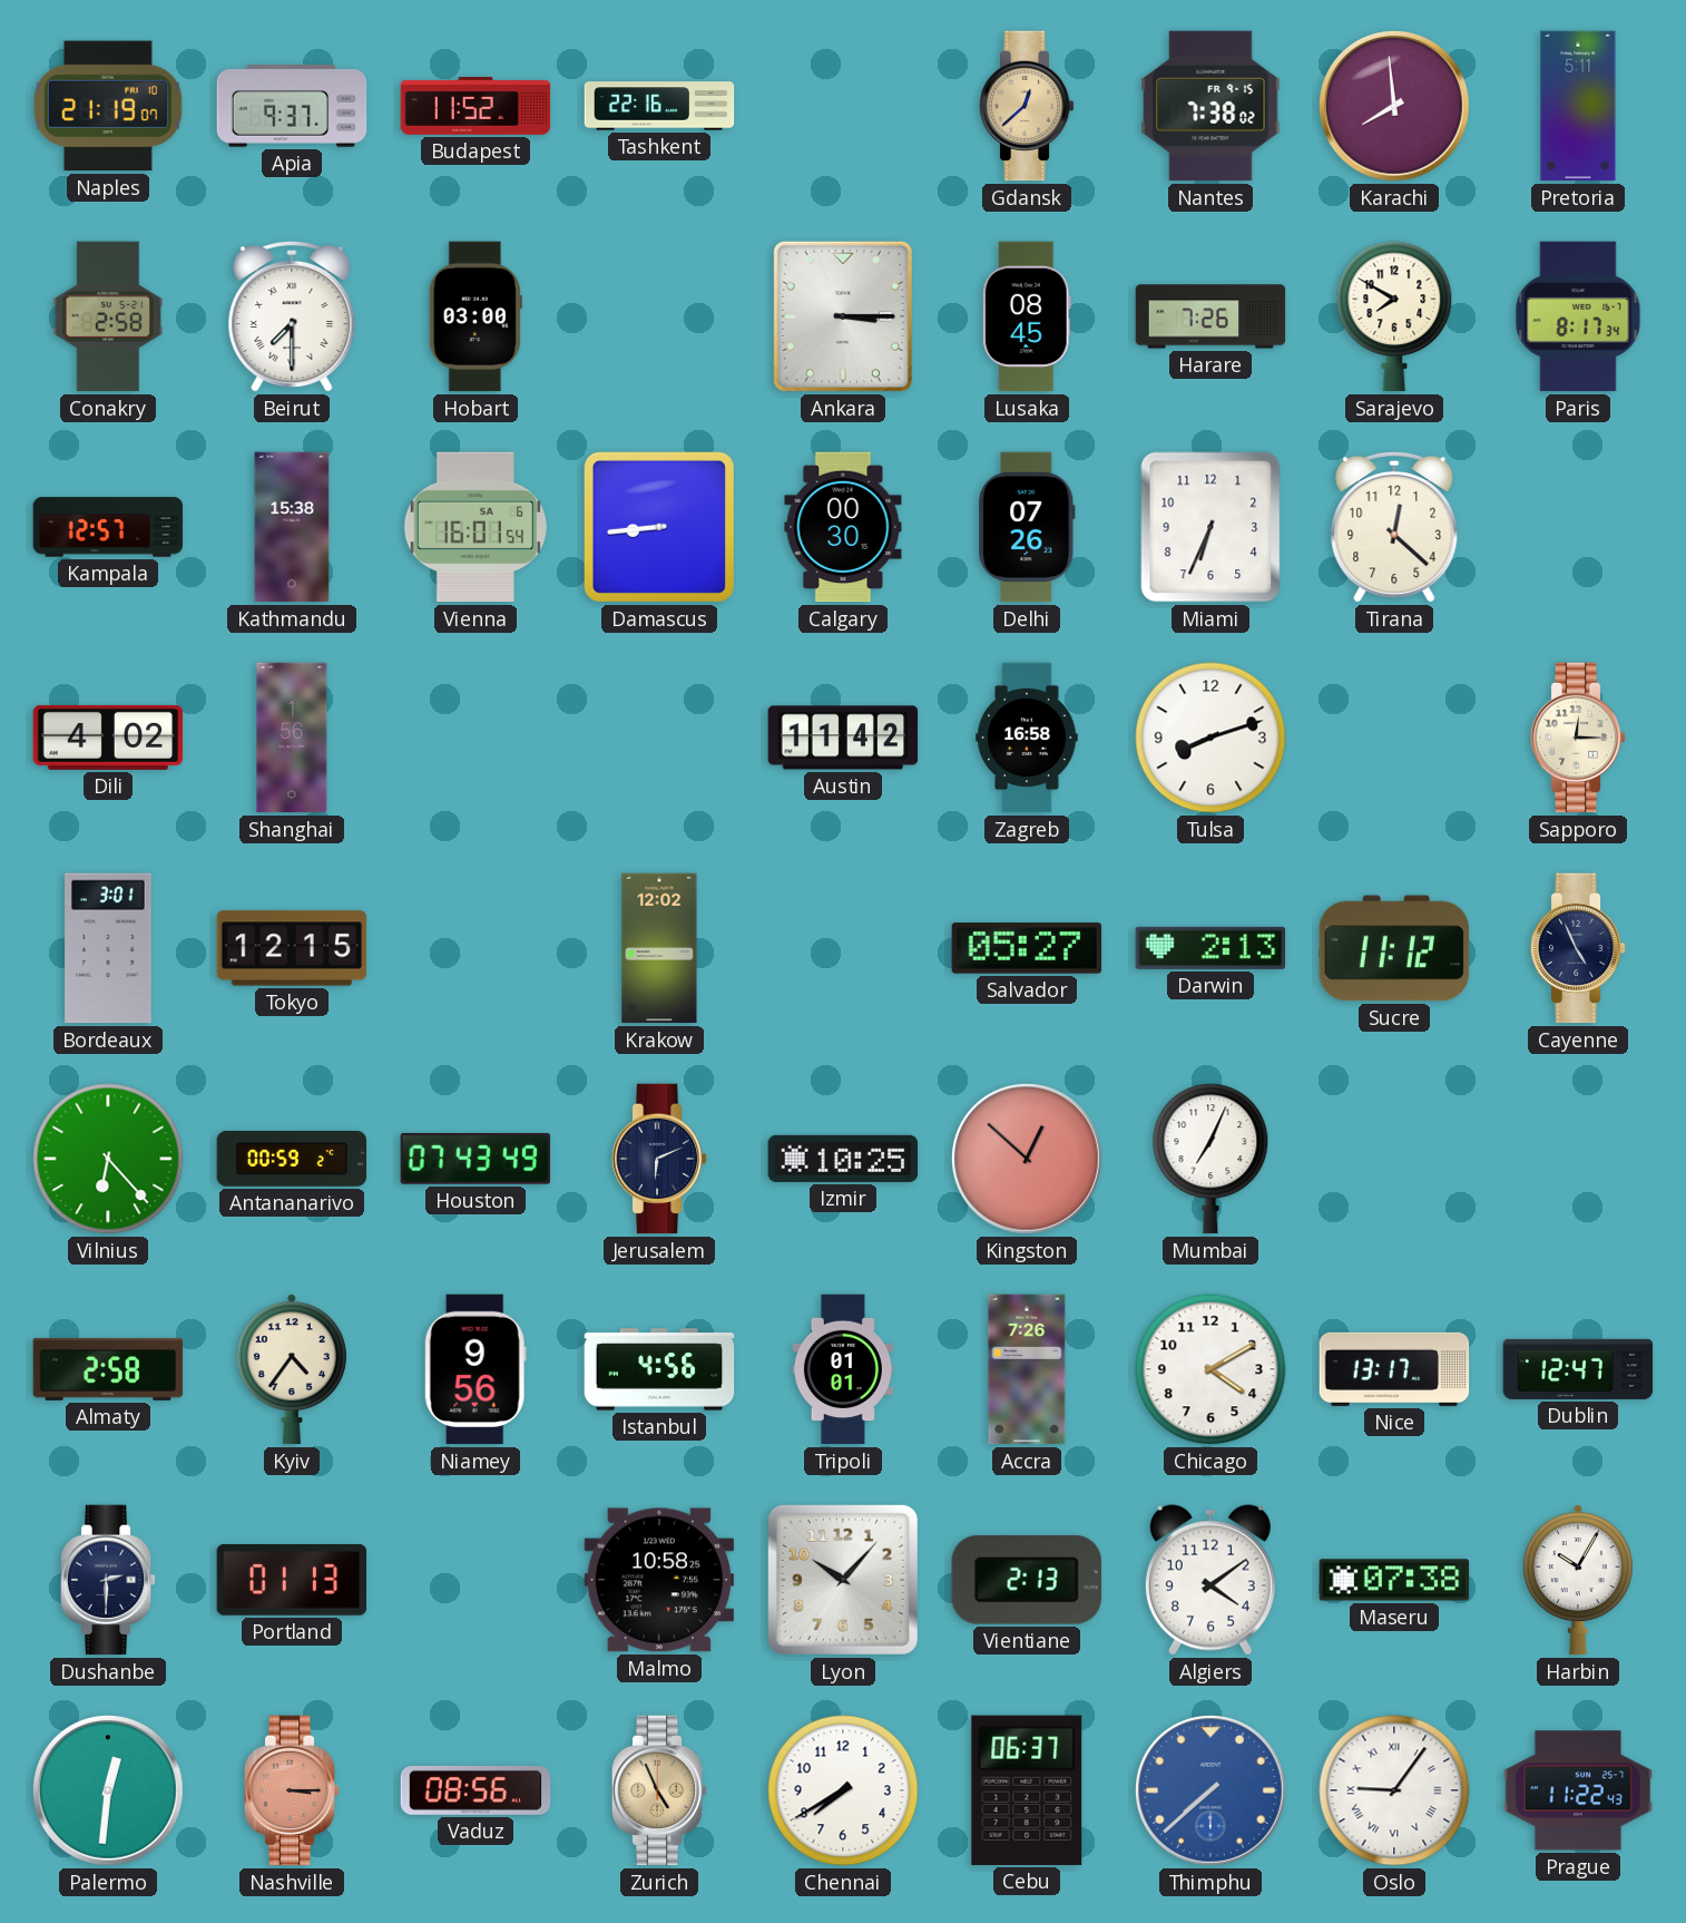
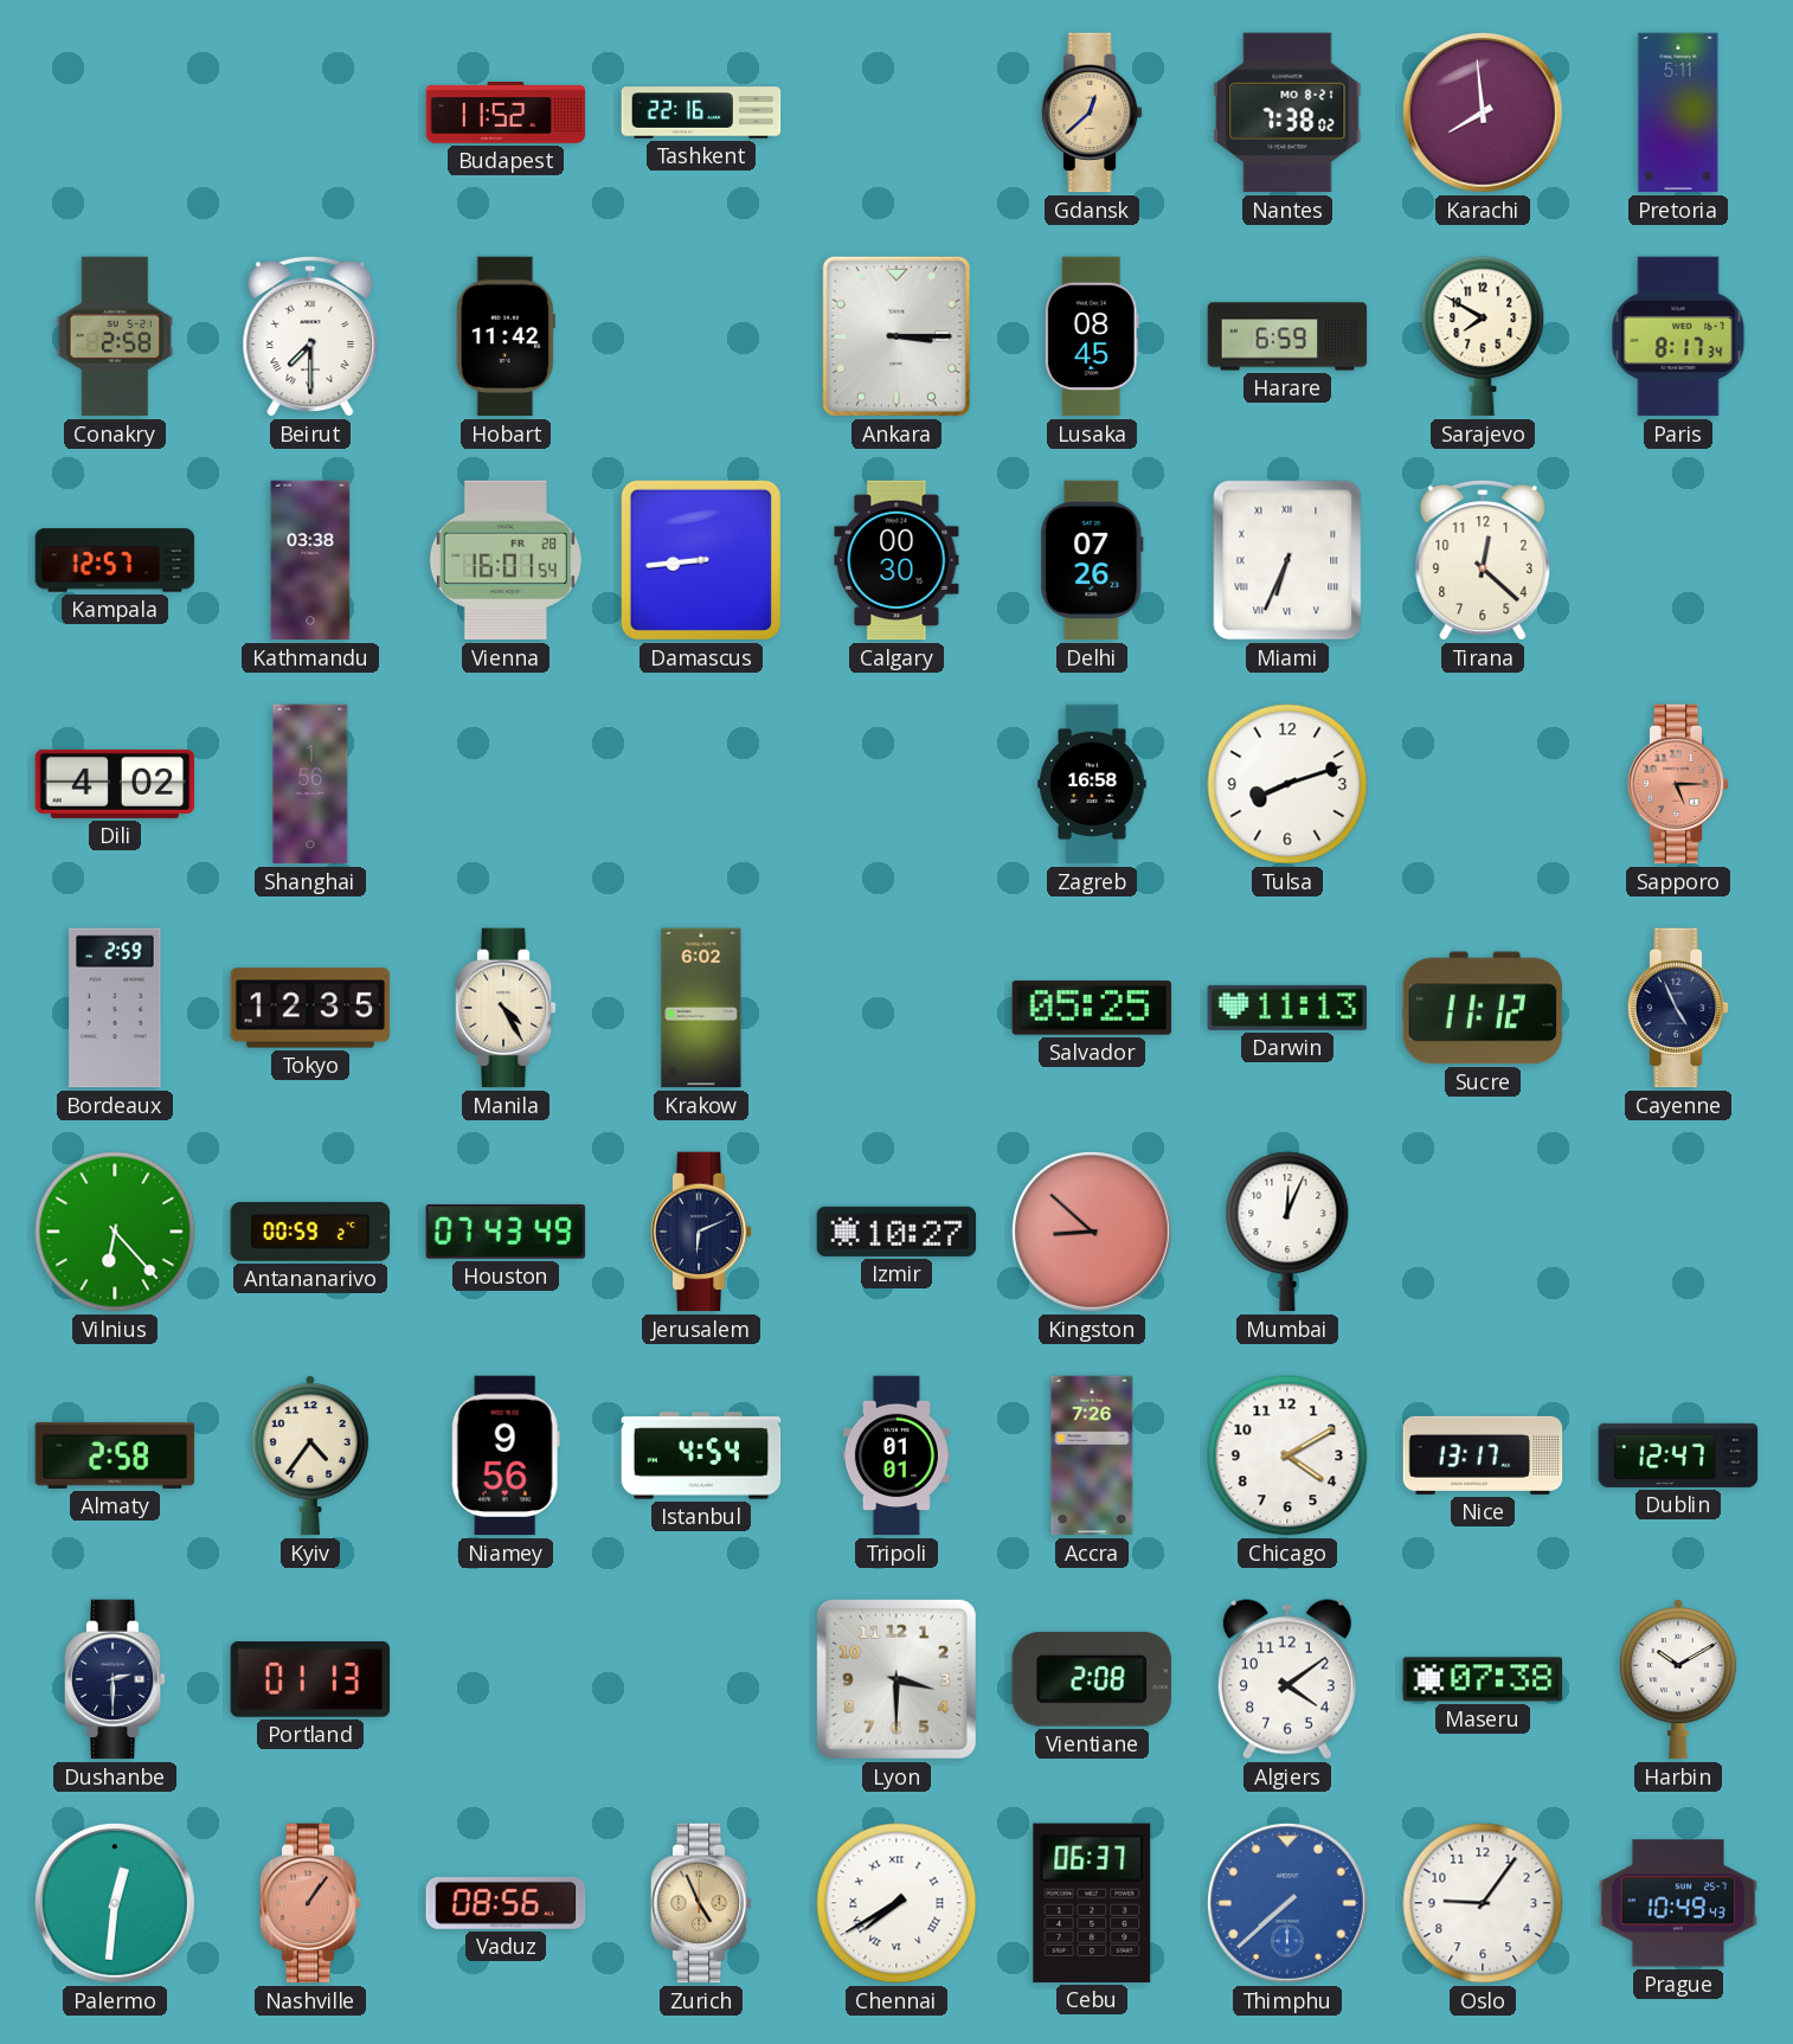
Naples: 21:19 -> none
Apia: 9:37 -> none
Nantes date: FR 9-15 -> MO 8-21
Hobart: 03:00 -> 11:42
Harare: 7:26 -> 6:59
Kathmandu: 15:38 -> 03:38
Vienna date: SA 6 -> FR 28
Miami numerals: Arabic -> Roman
Austin: 11:42 -> none
Sapporo: 12:15 -> 5:15
Sapporo dial: cream -> salmon
Bordeaux: 3:01 -> 2:59
Tokyo: 12:15 -> 12:35
Manila: none -> 4:25
Krakow: 12:02 -> 6:02
Salvador: 05:27 -> 05:25
Darwin: 2:13 -> 11:13
Izmir: 10:25 -> 10:27
Kingston: 12:52 -> 8:52
Mumbai: 7:04 -> 12:04
Istanbul: 4:56 -> 4:54
Malmo: 10:58 -> none
Lyon: 10:07 -> 3:30
Vientiane: 2:13 -> 2:08
Harbin: 10:05 -> 10:10
Nashville: 3:15 -> 1:06
Chennai numerals: Arabic -> Roman
Oslo numerals: Roman -> Arabic
Prague: 11:22 -> 10:49
